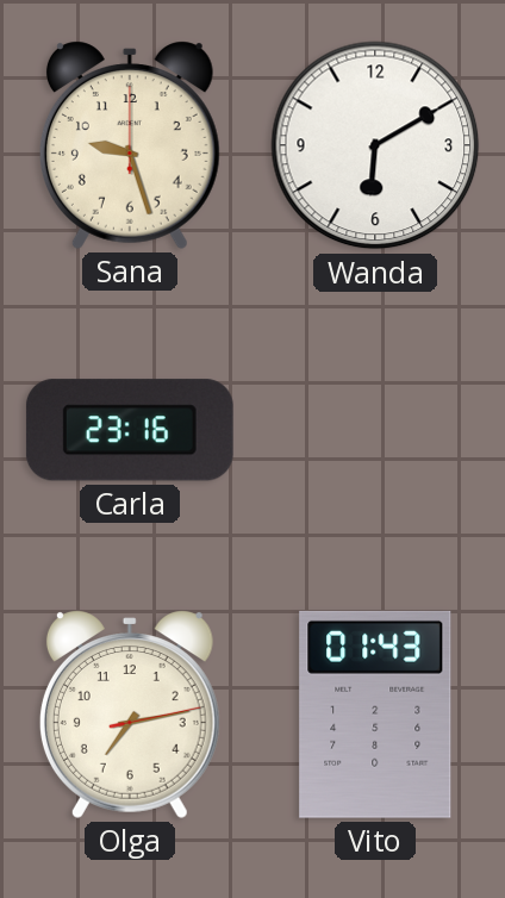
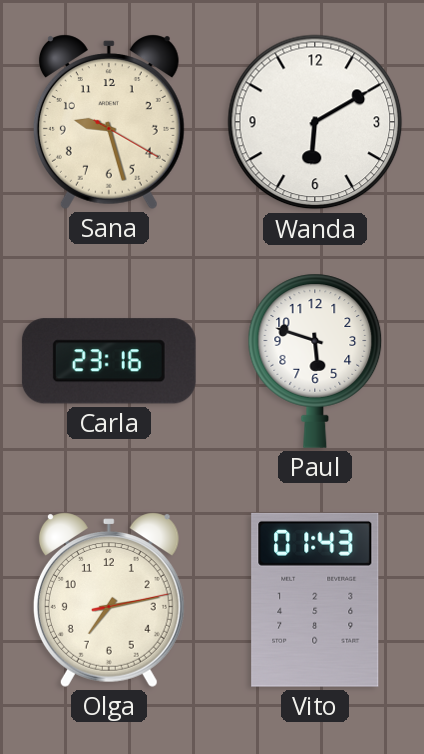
Sana: 9:27:00 -> 9:27:20
Paul: none -> 5:48
